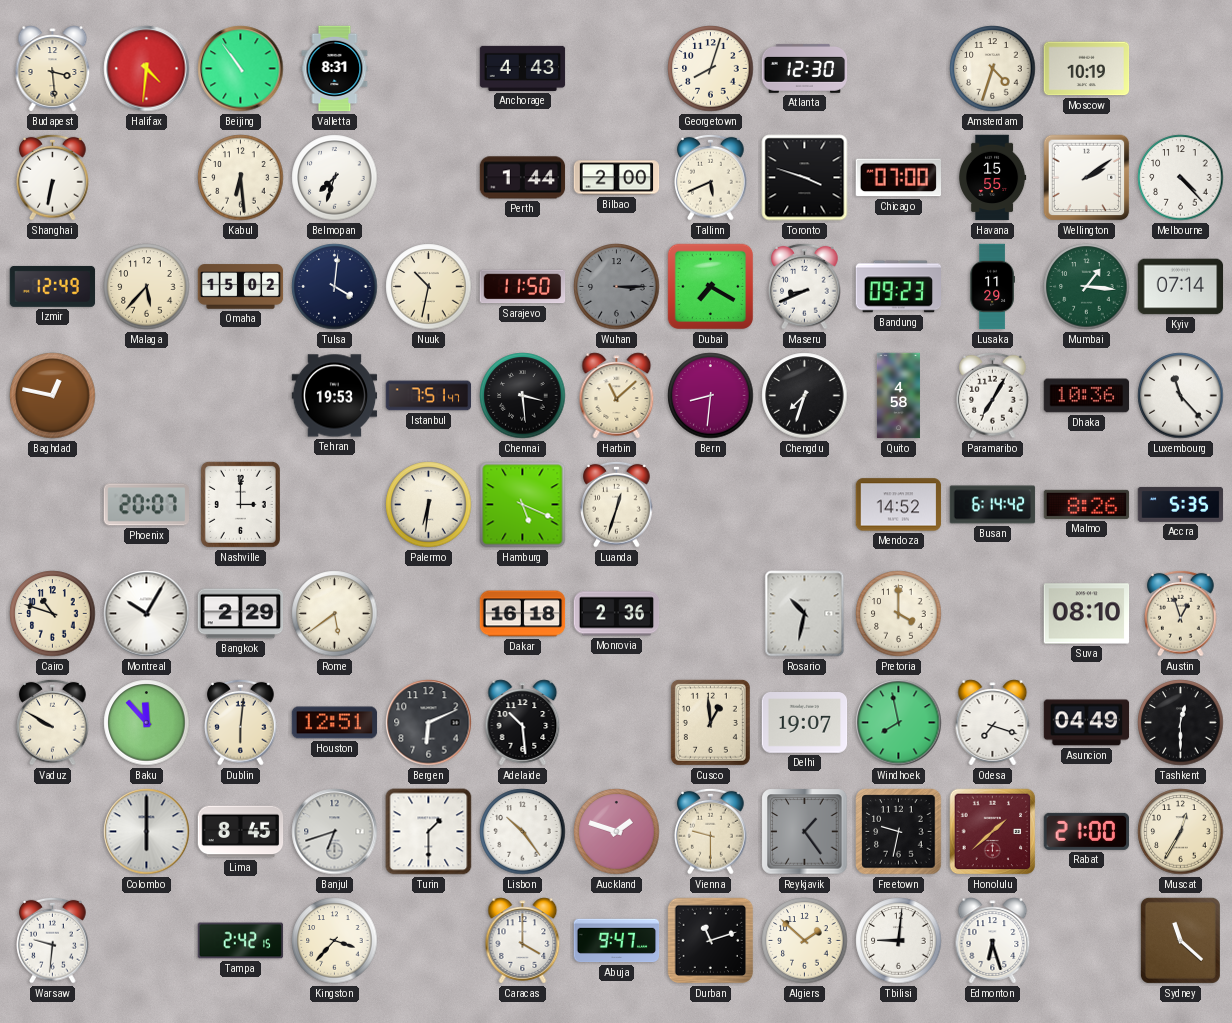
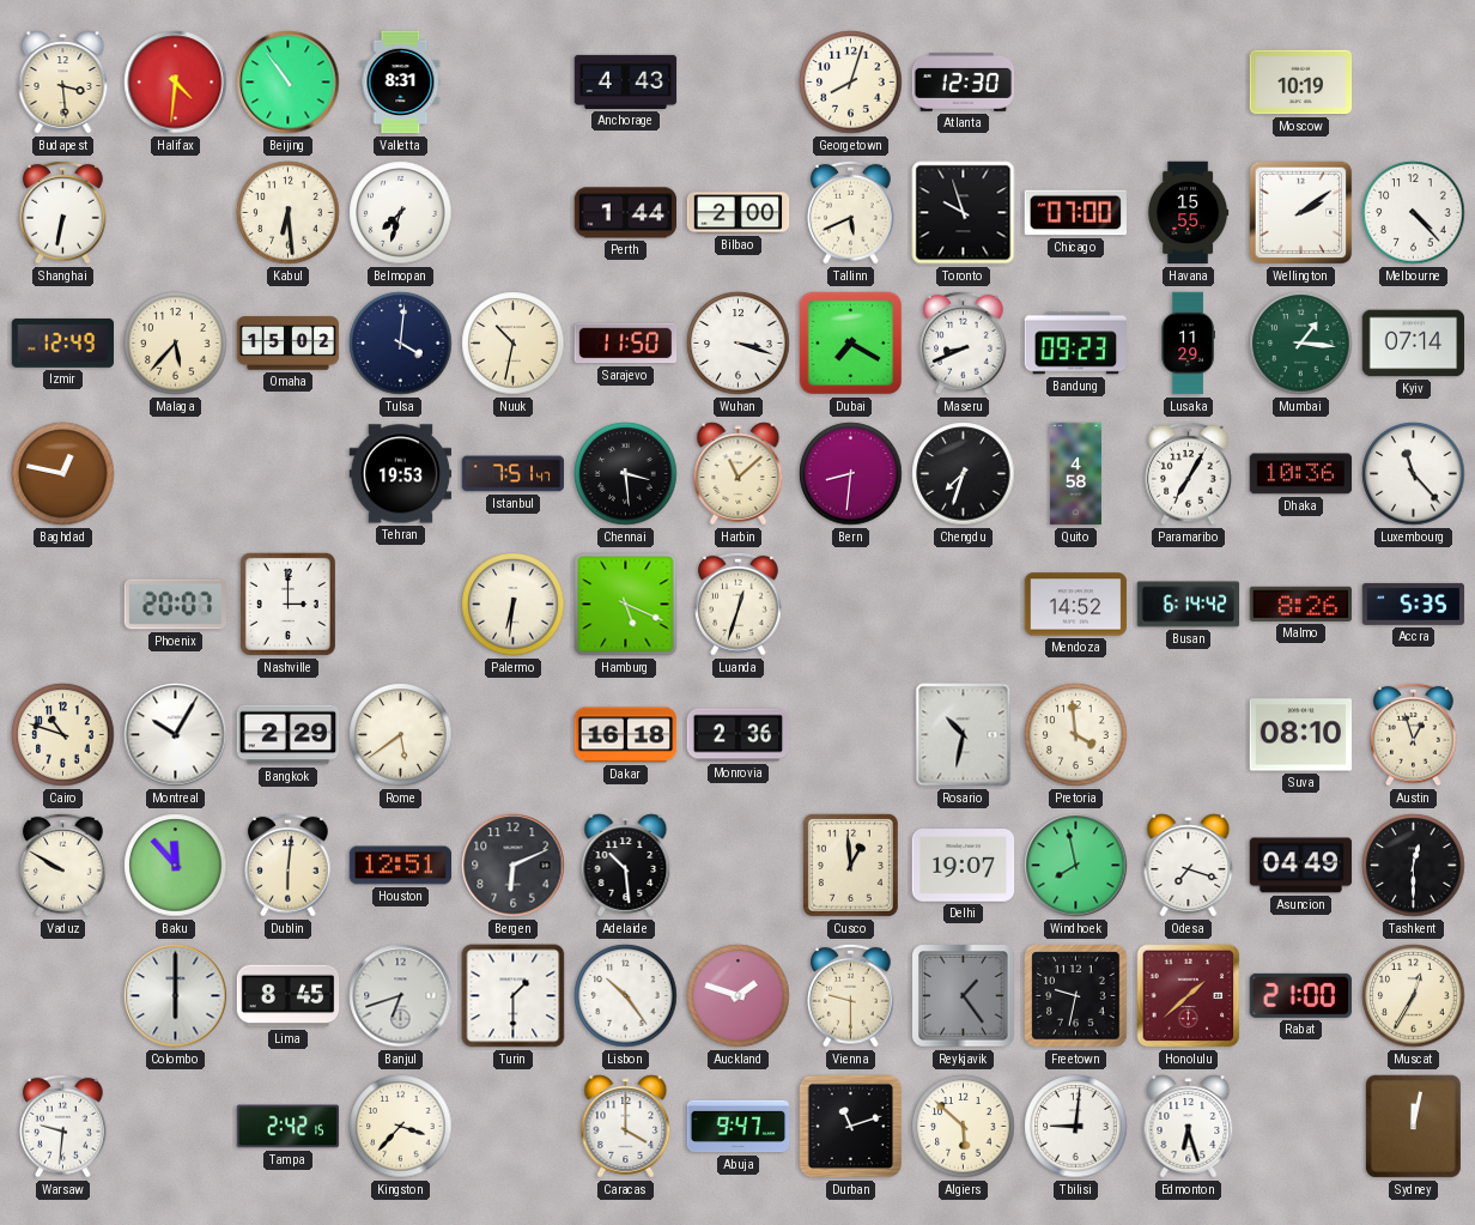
Amsterdam: 4:33 -> none
Toronto: 3:48 -> 9:57
Wuhan: 3:15 -> 3:18
Wuhan dial: grey -> white
Pretoria: 4:00 -> 3:59
Algiers: 1:52 -> 5:52
Sydney: 11:22 -> 12:02
